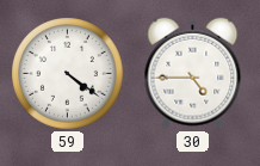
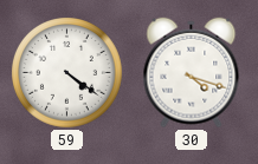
30: 4:45 -> 4:18
